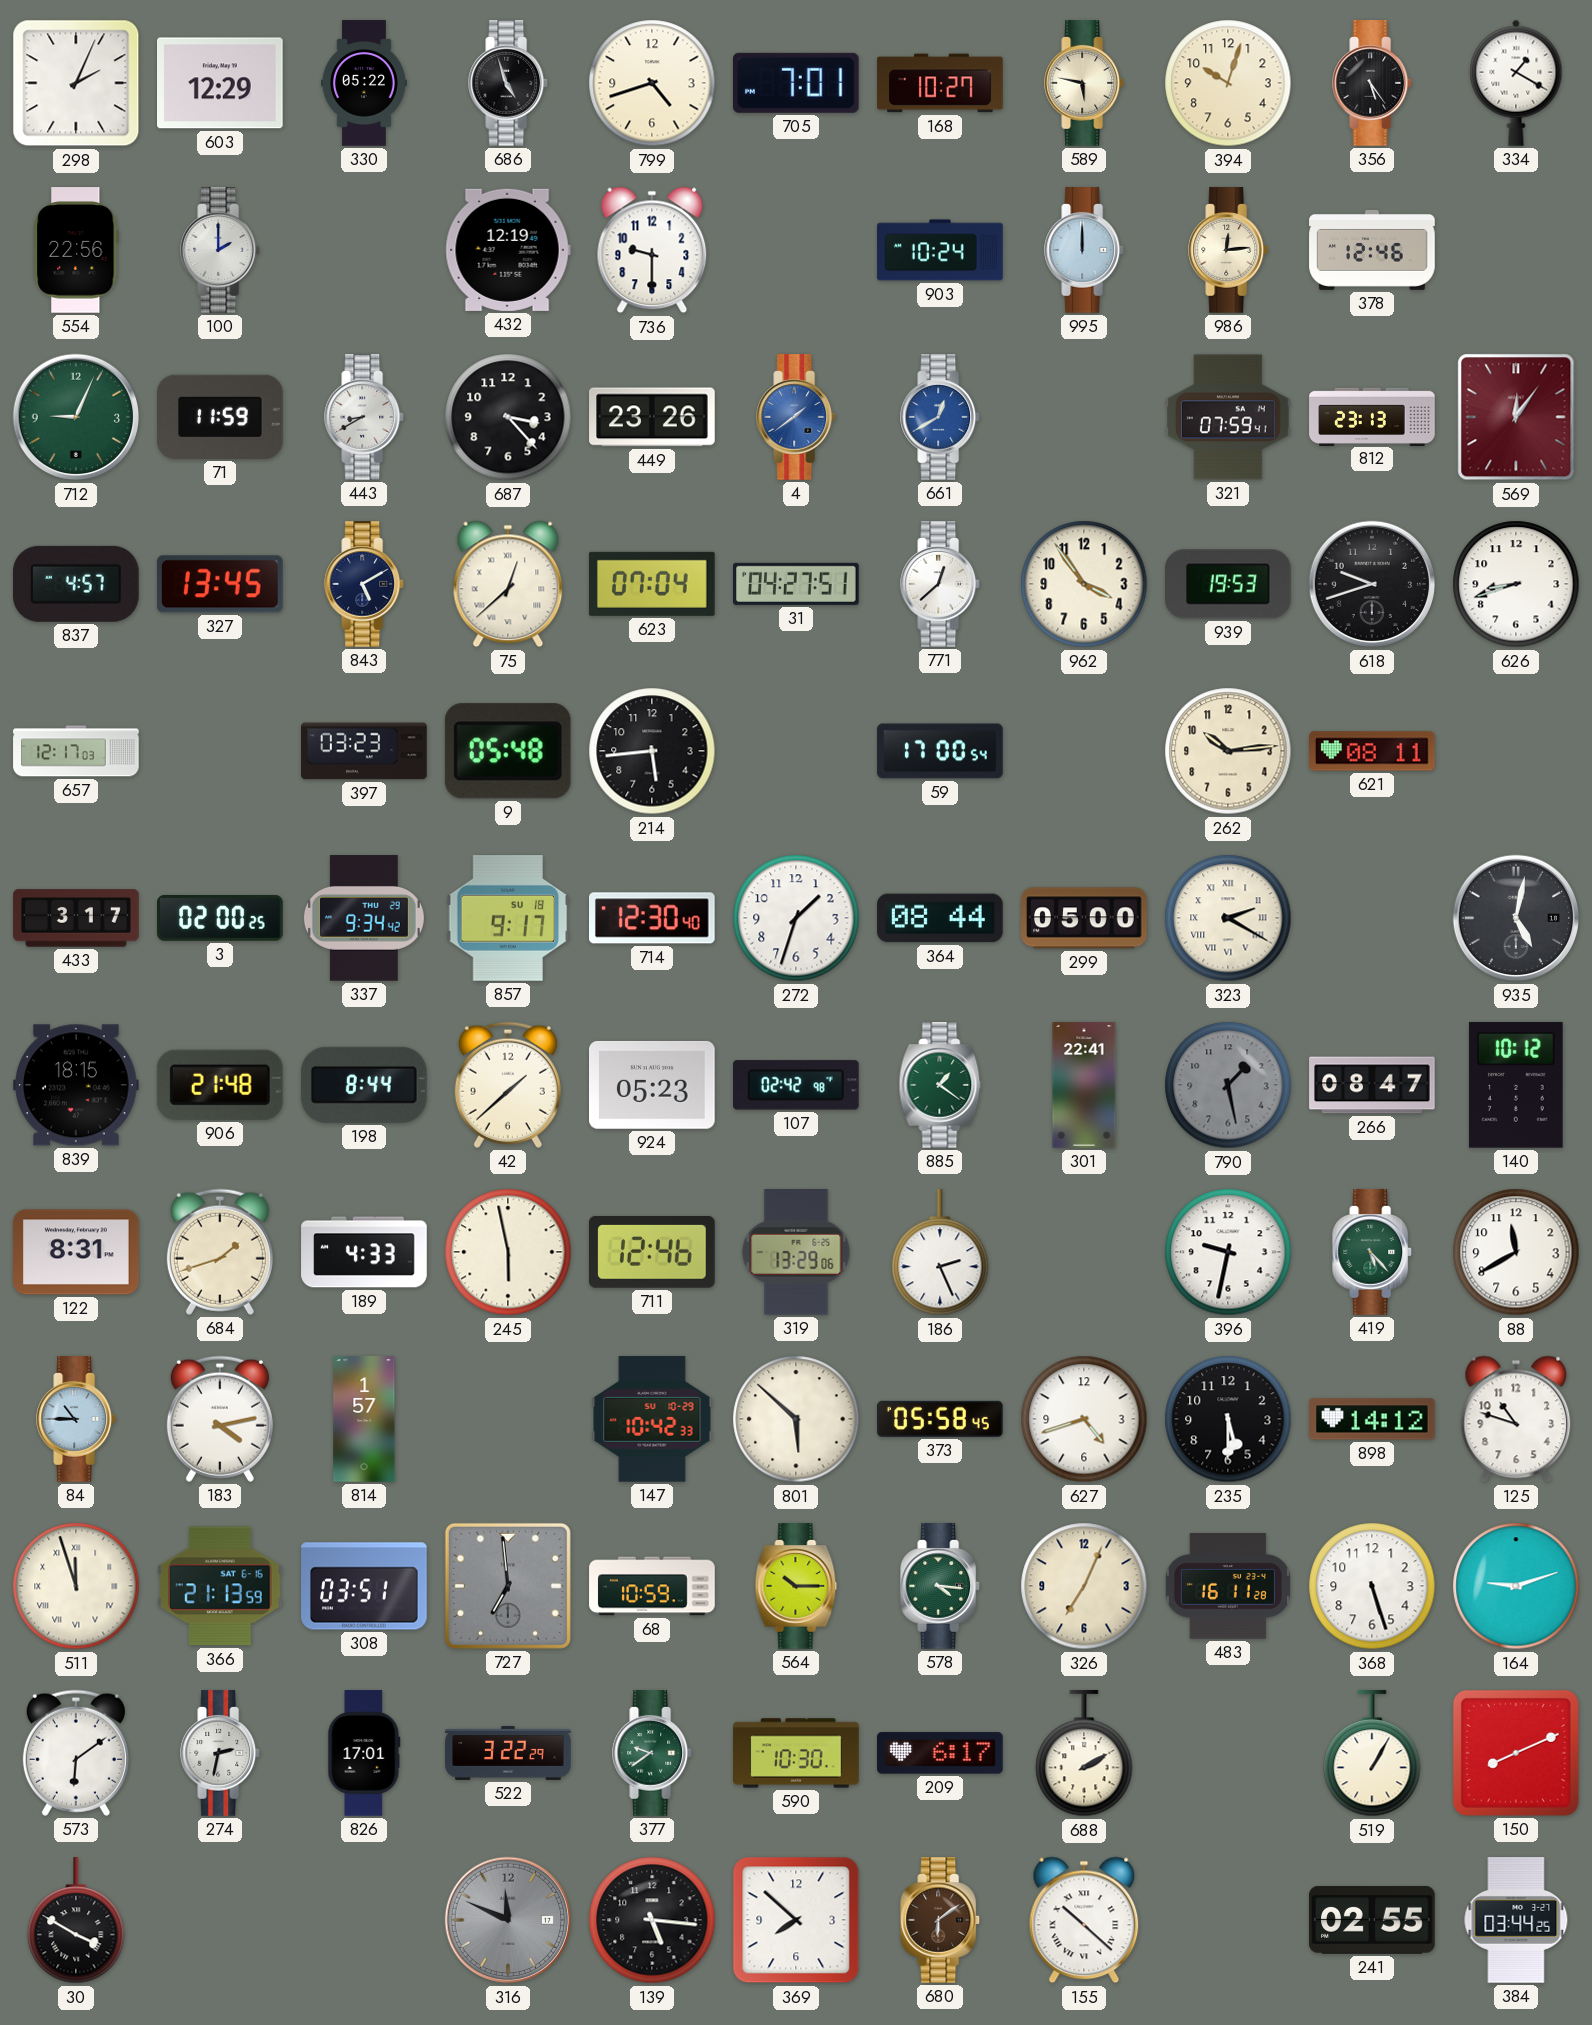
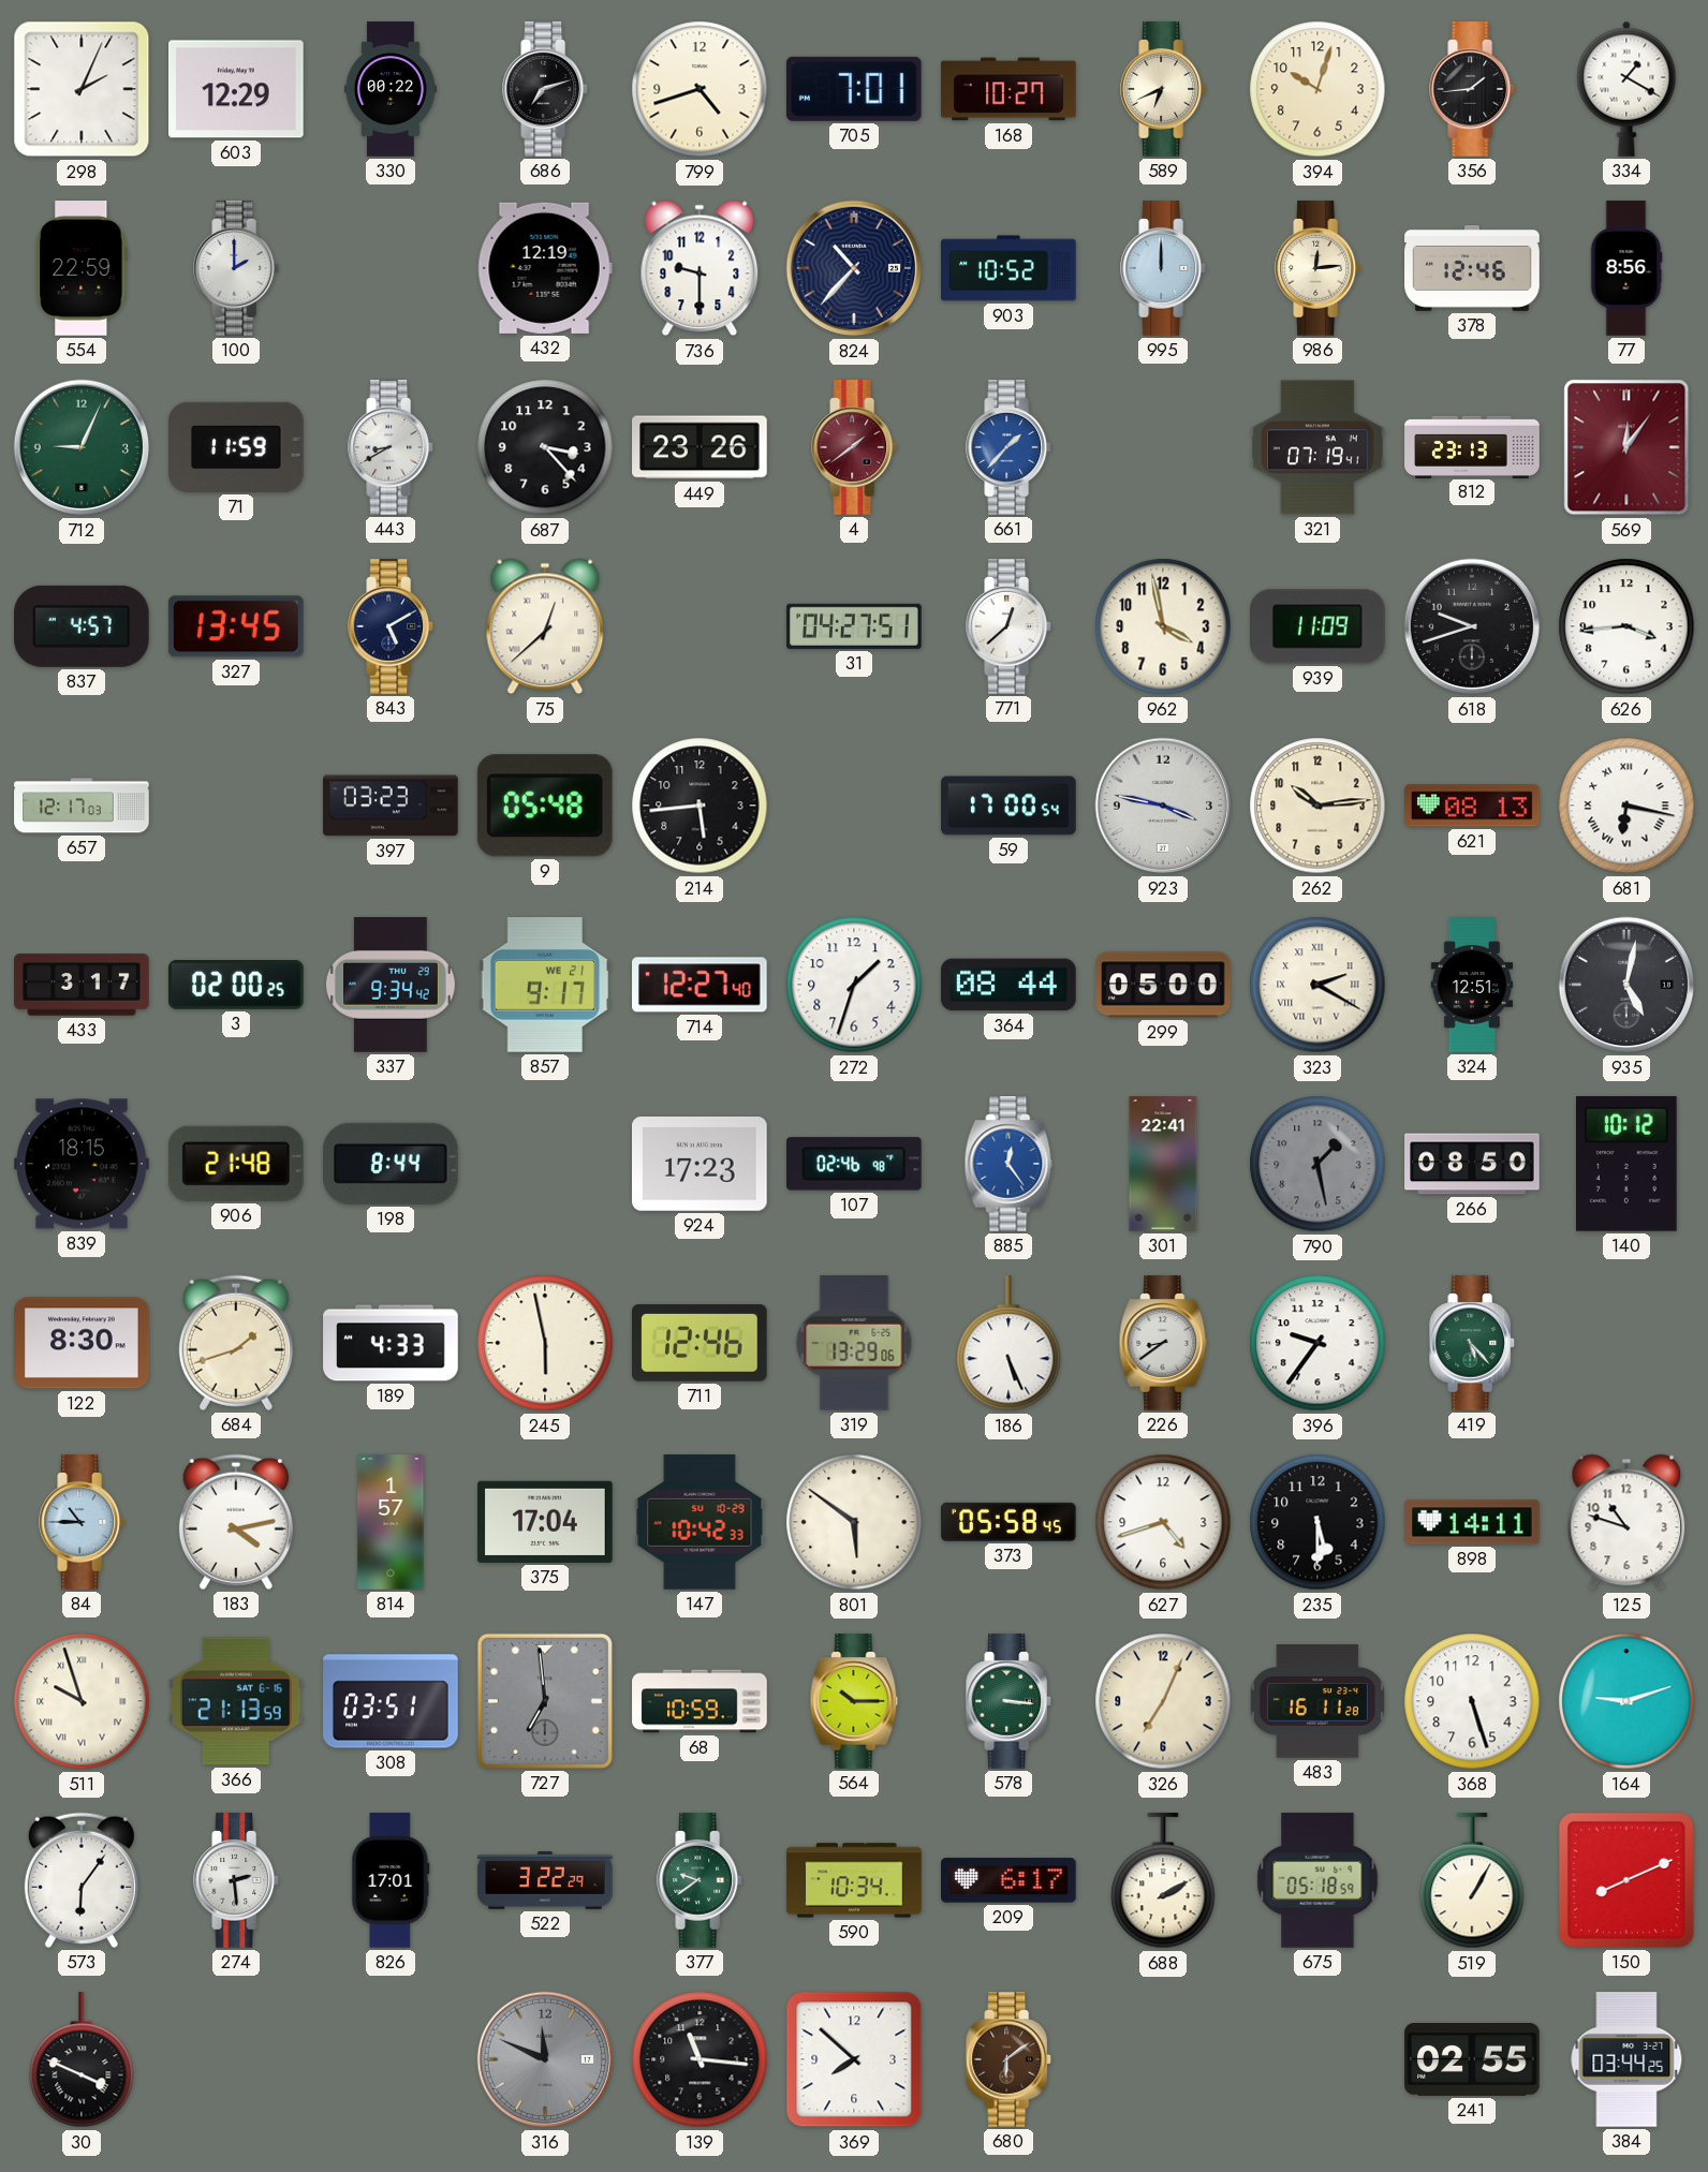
330: 05:22 -> 00:22
686: 4:57 -> 7:12
589: 5:47 -> 6:41
356: 5:24 -> 1:44
554: 22:56 -> 22:59
824: none -> 10:37
903: 10:24 -> 10:52
77: none -> 8:56
4 dial: blue -> burgundy
661: 12:40 -> 1:37
321: 07:59 -> 07:19
623: 07:04 -> none
962: 3:54 -> 3:58
939: 19:53 -> 11:09
626: 8:42 -> 3:44
923: none -> 3:47
621: 08:11 -> 08:13
681: none -> 6:17
857 date: SU 18 -> WE 21
714: 12:30 -> 12:27
324: none -> 12:51
42: 1:38 -> none
924: 05:23 -> 17:23
107: 02:42 -> 02:46
885: 1:21 -> 12:24
885 dial: green -> blue
266: 08:47 -> 08:50
122: 8:31 -> 8:30
186: 2:26 -> 5:26
226: none -> 8:39
396: 9:32 -> 9:36
88: 11:40 -> none
375: none -> 17:04
801: 5:52 -> 5:51
898: 14:12 -> 14:11
511: 11:57 -> 9:57
578: 4:16 -> 3:16
573: 6:09 -> 6:06
274: 2:32 -> 2:29
590: 10:30 -> 10:34
675: none -> 05:18
30: 3:50 -> 3:49
139: 5:16 -> 11:16
155: 10:22 -> none
